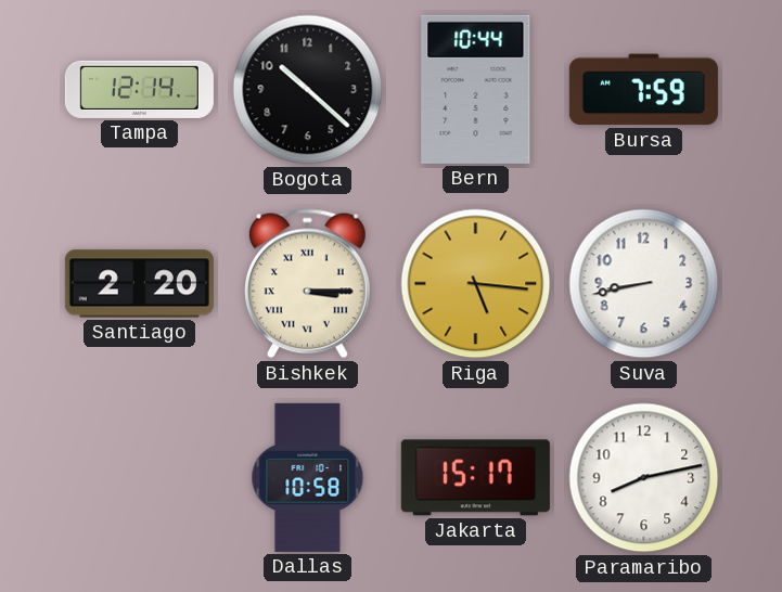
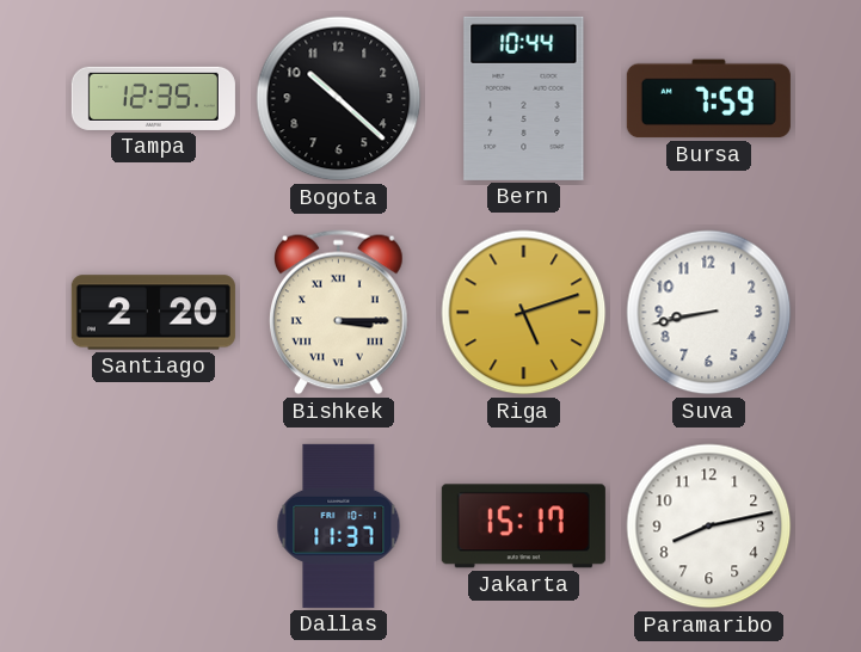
Tampa: 12:14 -> 12:35
Riga: 5:16 -> 5:12
Dallas: 10:58 -> 11:37
